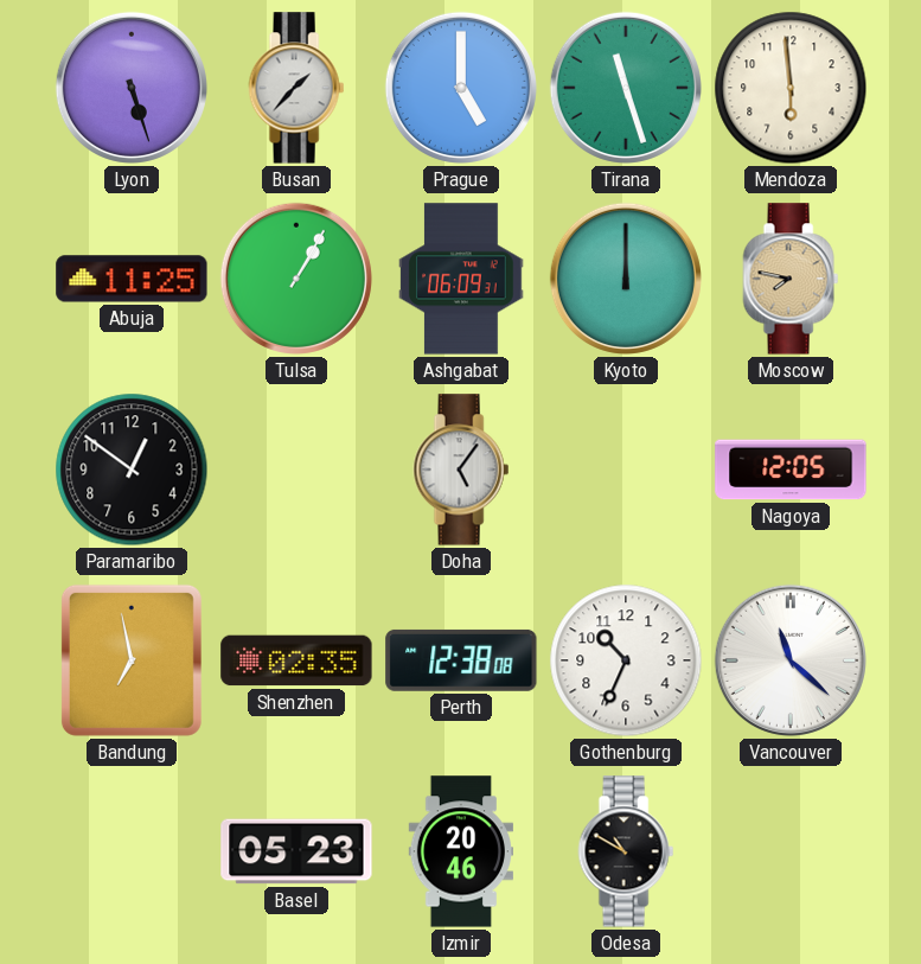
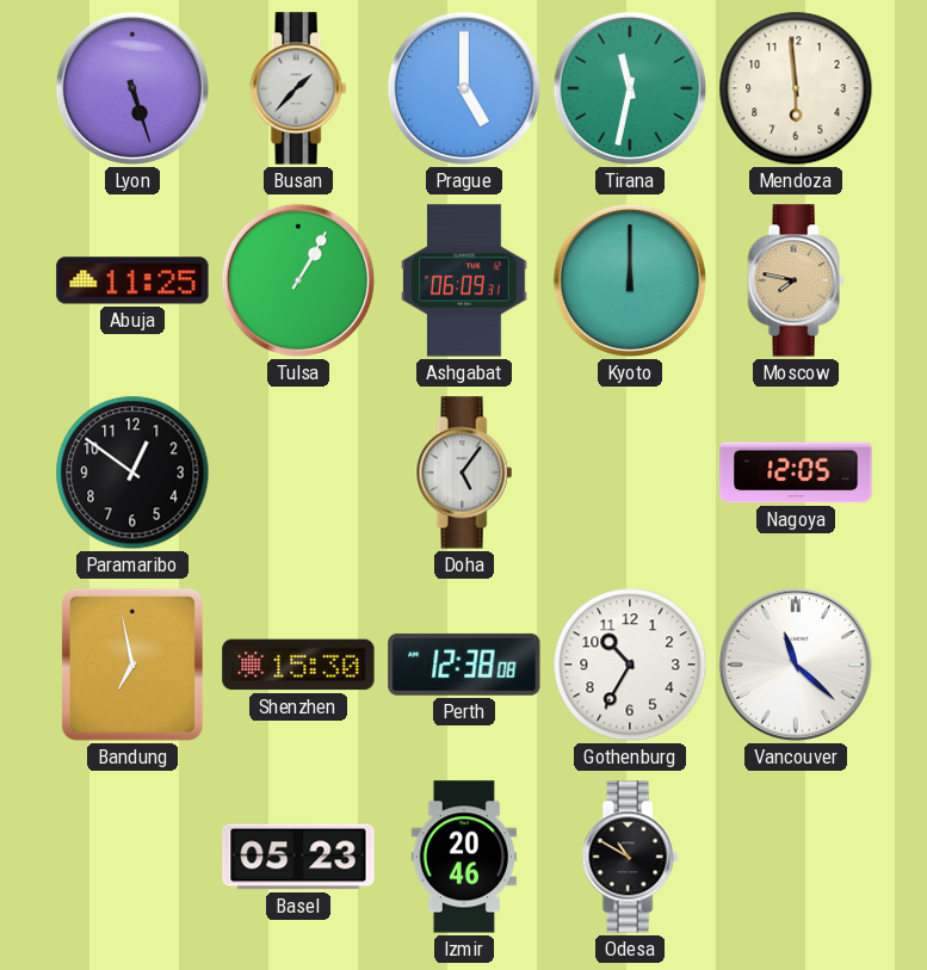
Tirana: 11:27 -> 11:32
Shenzhen: 02:35 -> 15:30
Gothenburg: 10:34 -> 10:35
